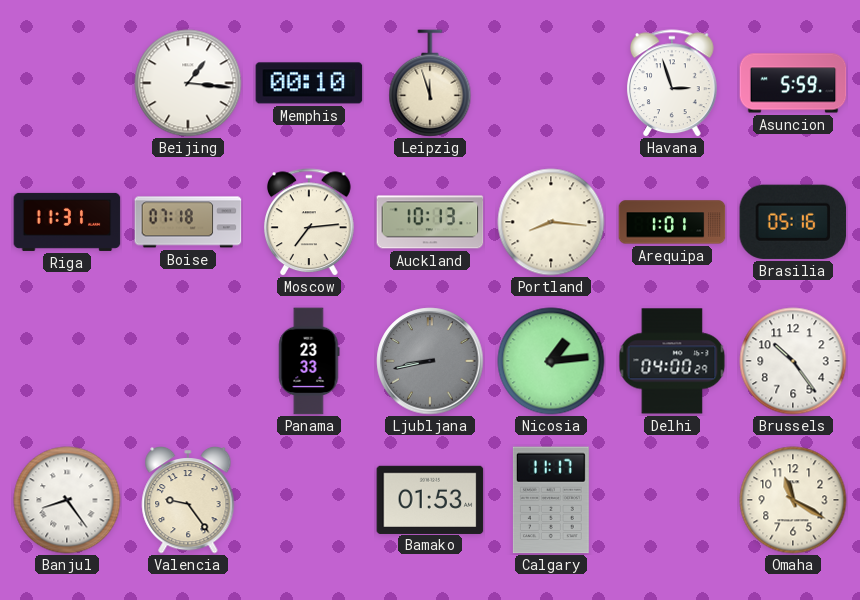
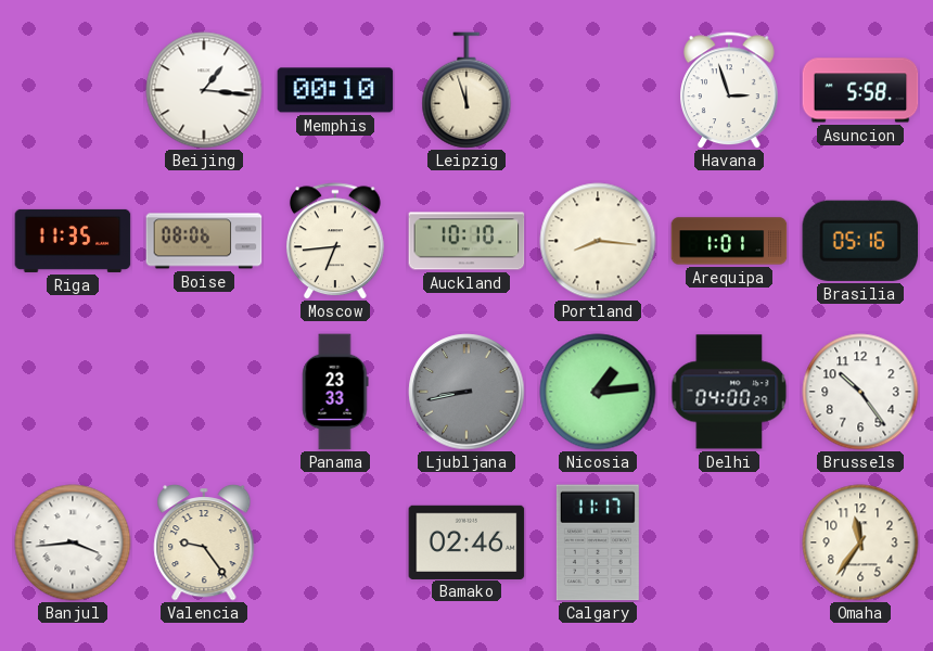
Asuncion: 5:59 -> 5:58
Riga: 11:31 -> 11:35
Boise: 07:18 -> 08:06
Moscow: 7:14 -> 6:44
Auckland: 10:13 -> 10:10
Banjul: 8:24 -> 3:44
Bamako: 01:53 -> 02:46
Omaha: 11:20 -> 11:36
